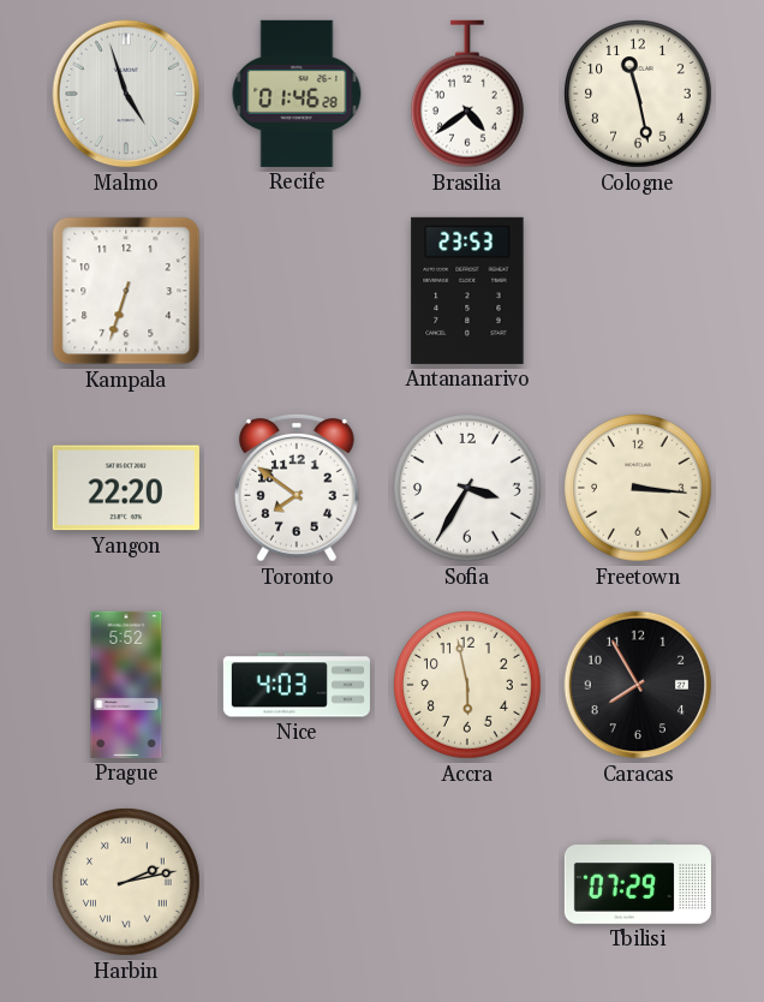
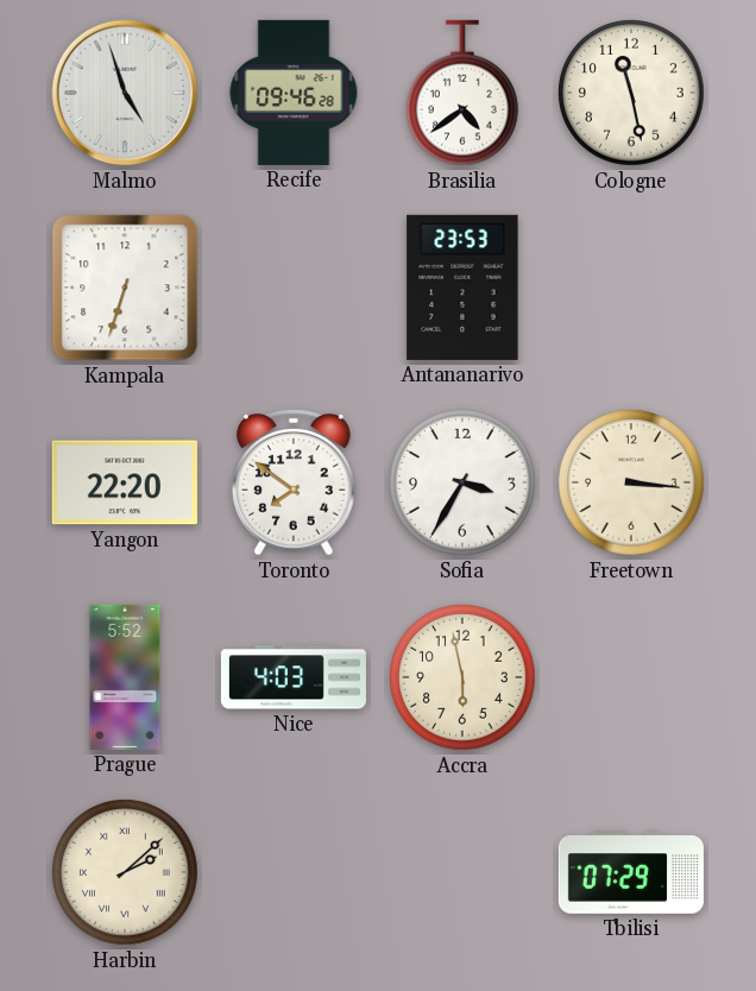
Recife: 01:46 -> 09:46
Caracas: 7:55 -> none
Harbin: 2:13 -> 2:08
